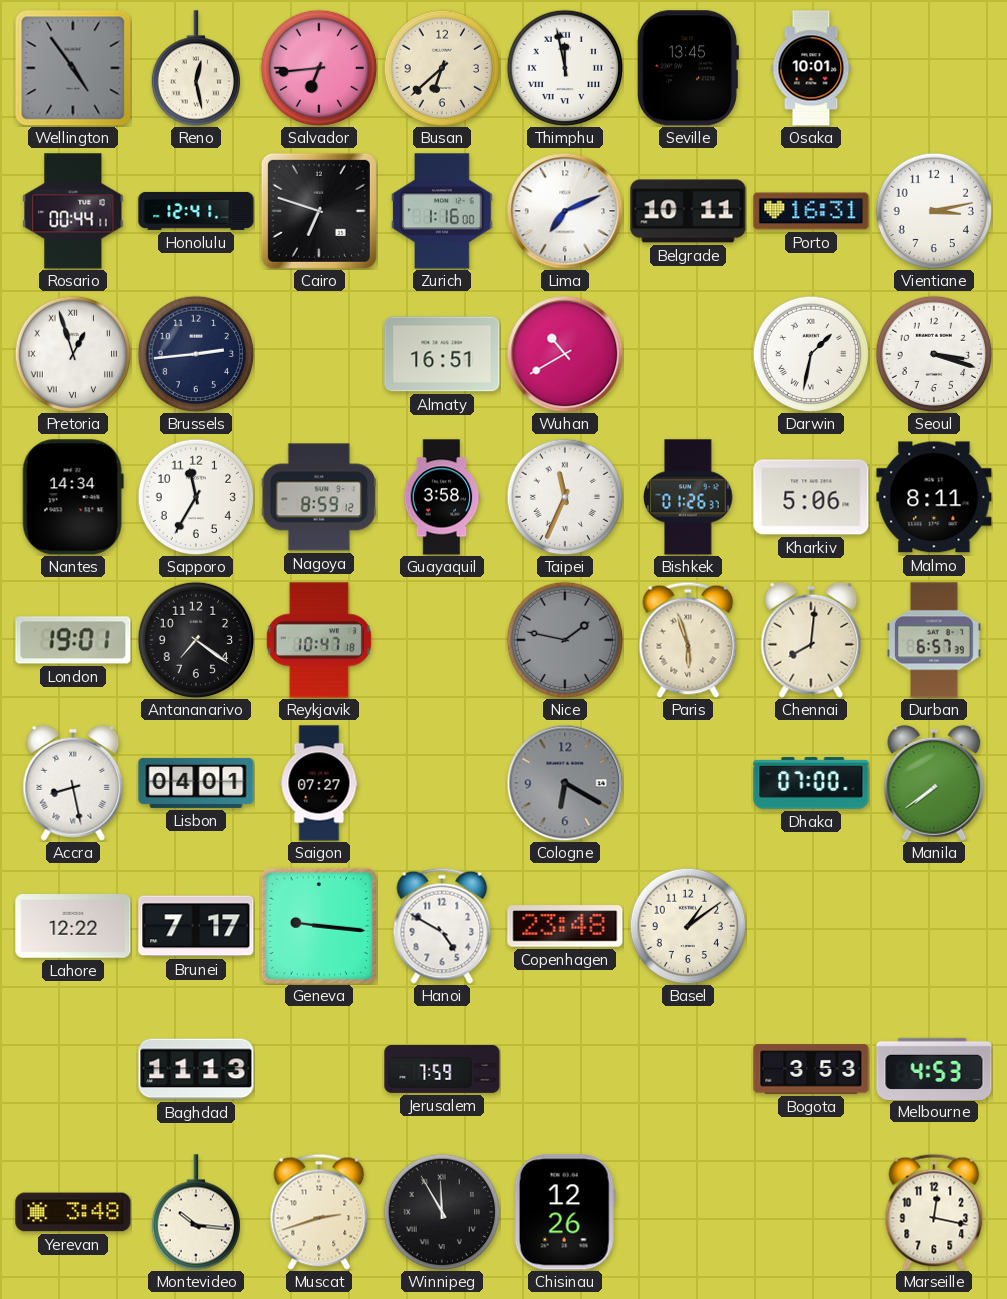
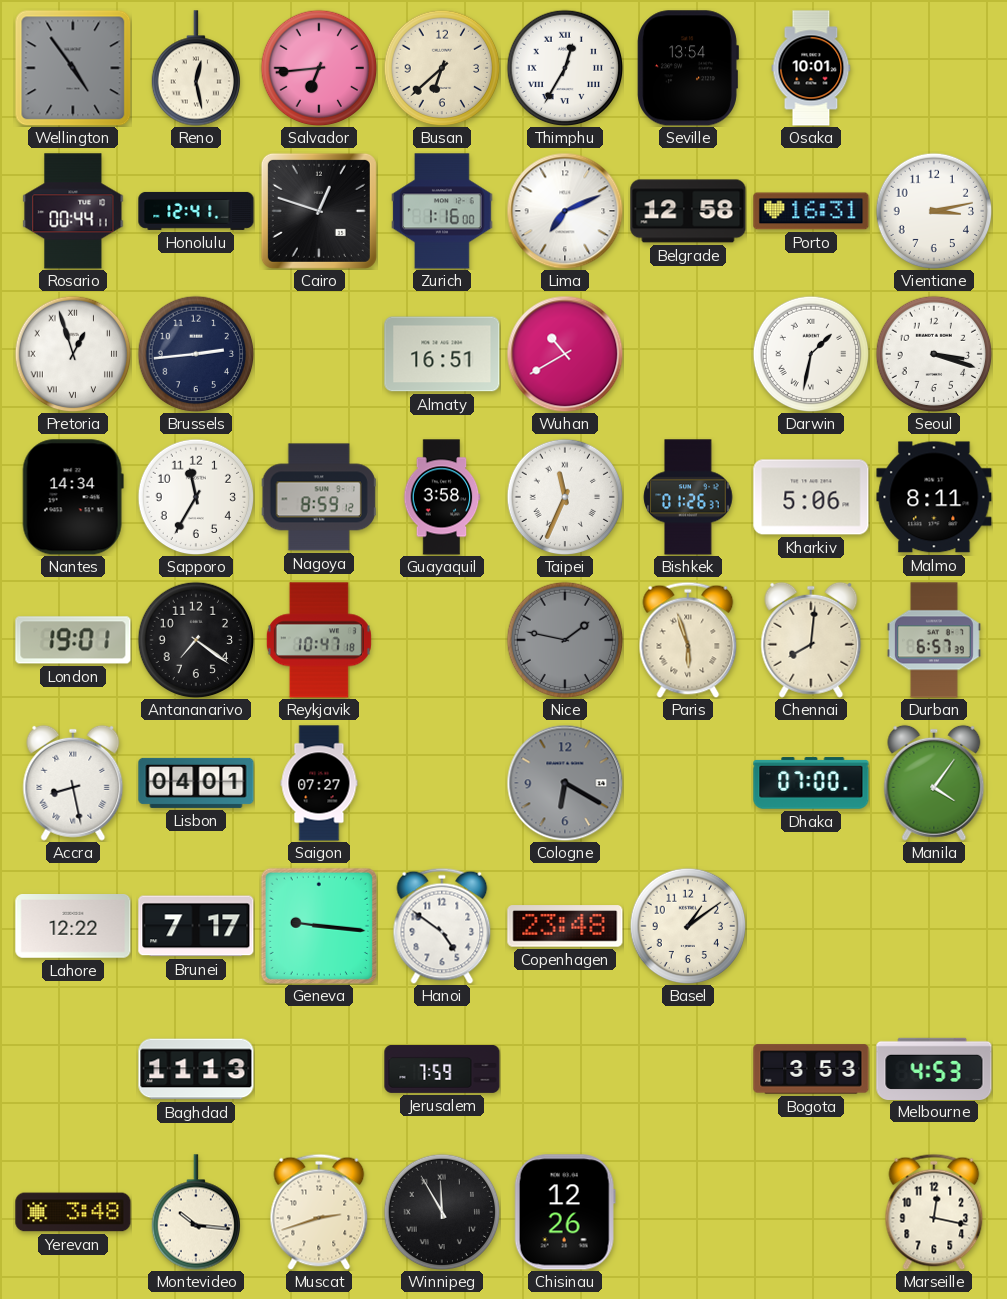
Thimphu: 11:58 -> 12:35
Seville: 13:45 -> 13:54
Cairo: 6:48 -> 12:48
Belgrade: 10:11 -> 12:58
Manila: 7:39 -> 4:06
Hanoi: 4:50 -> 4:51
